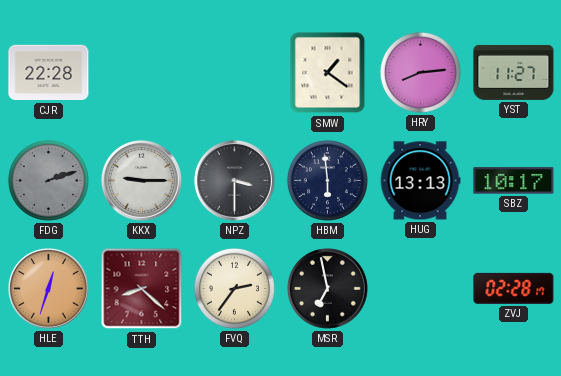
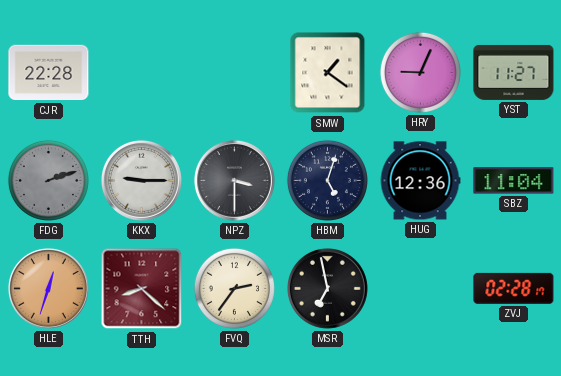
HRY: 8:14 -> 9:04
HBM: 5:59 -> 5:03
HUG: 13:13 -> 12:36
SBZ: 10:17 -> 11:04
